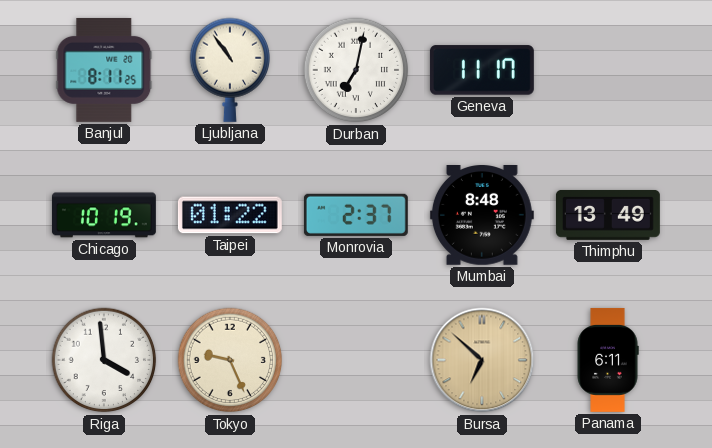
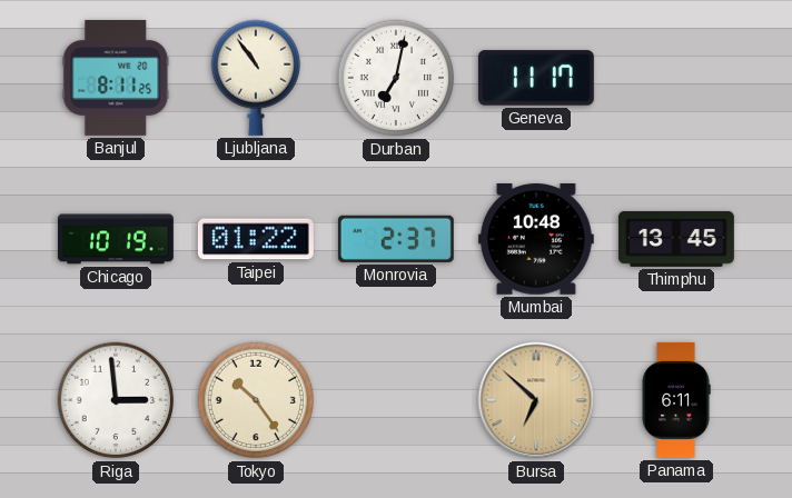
Mumbai: 8:48 -> 10:48
Thimphu: 13:49 -> 13:45
Riga: 3:59 -> 2:59
Tokyo: 9:26 -> 10:24
